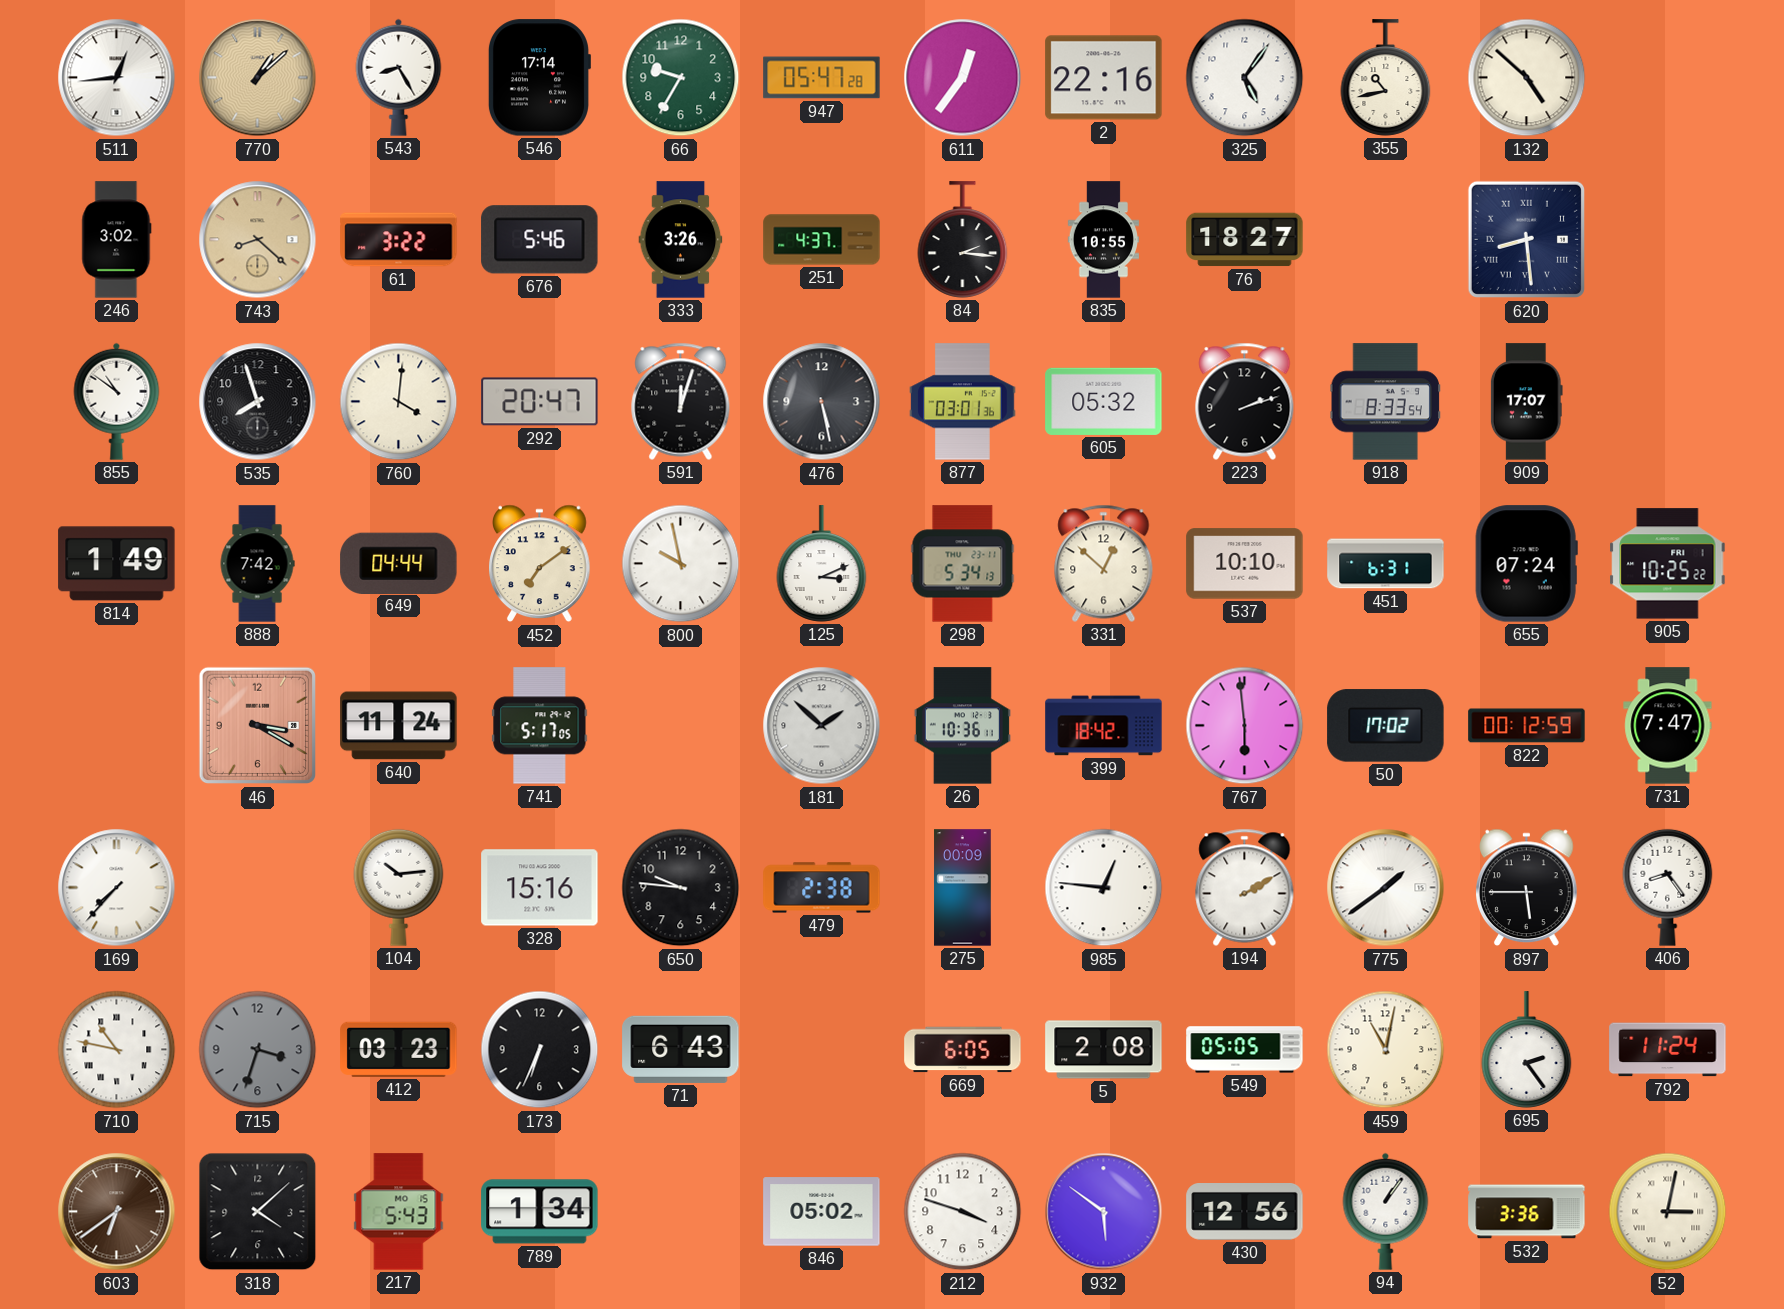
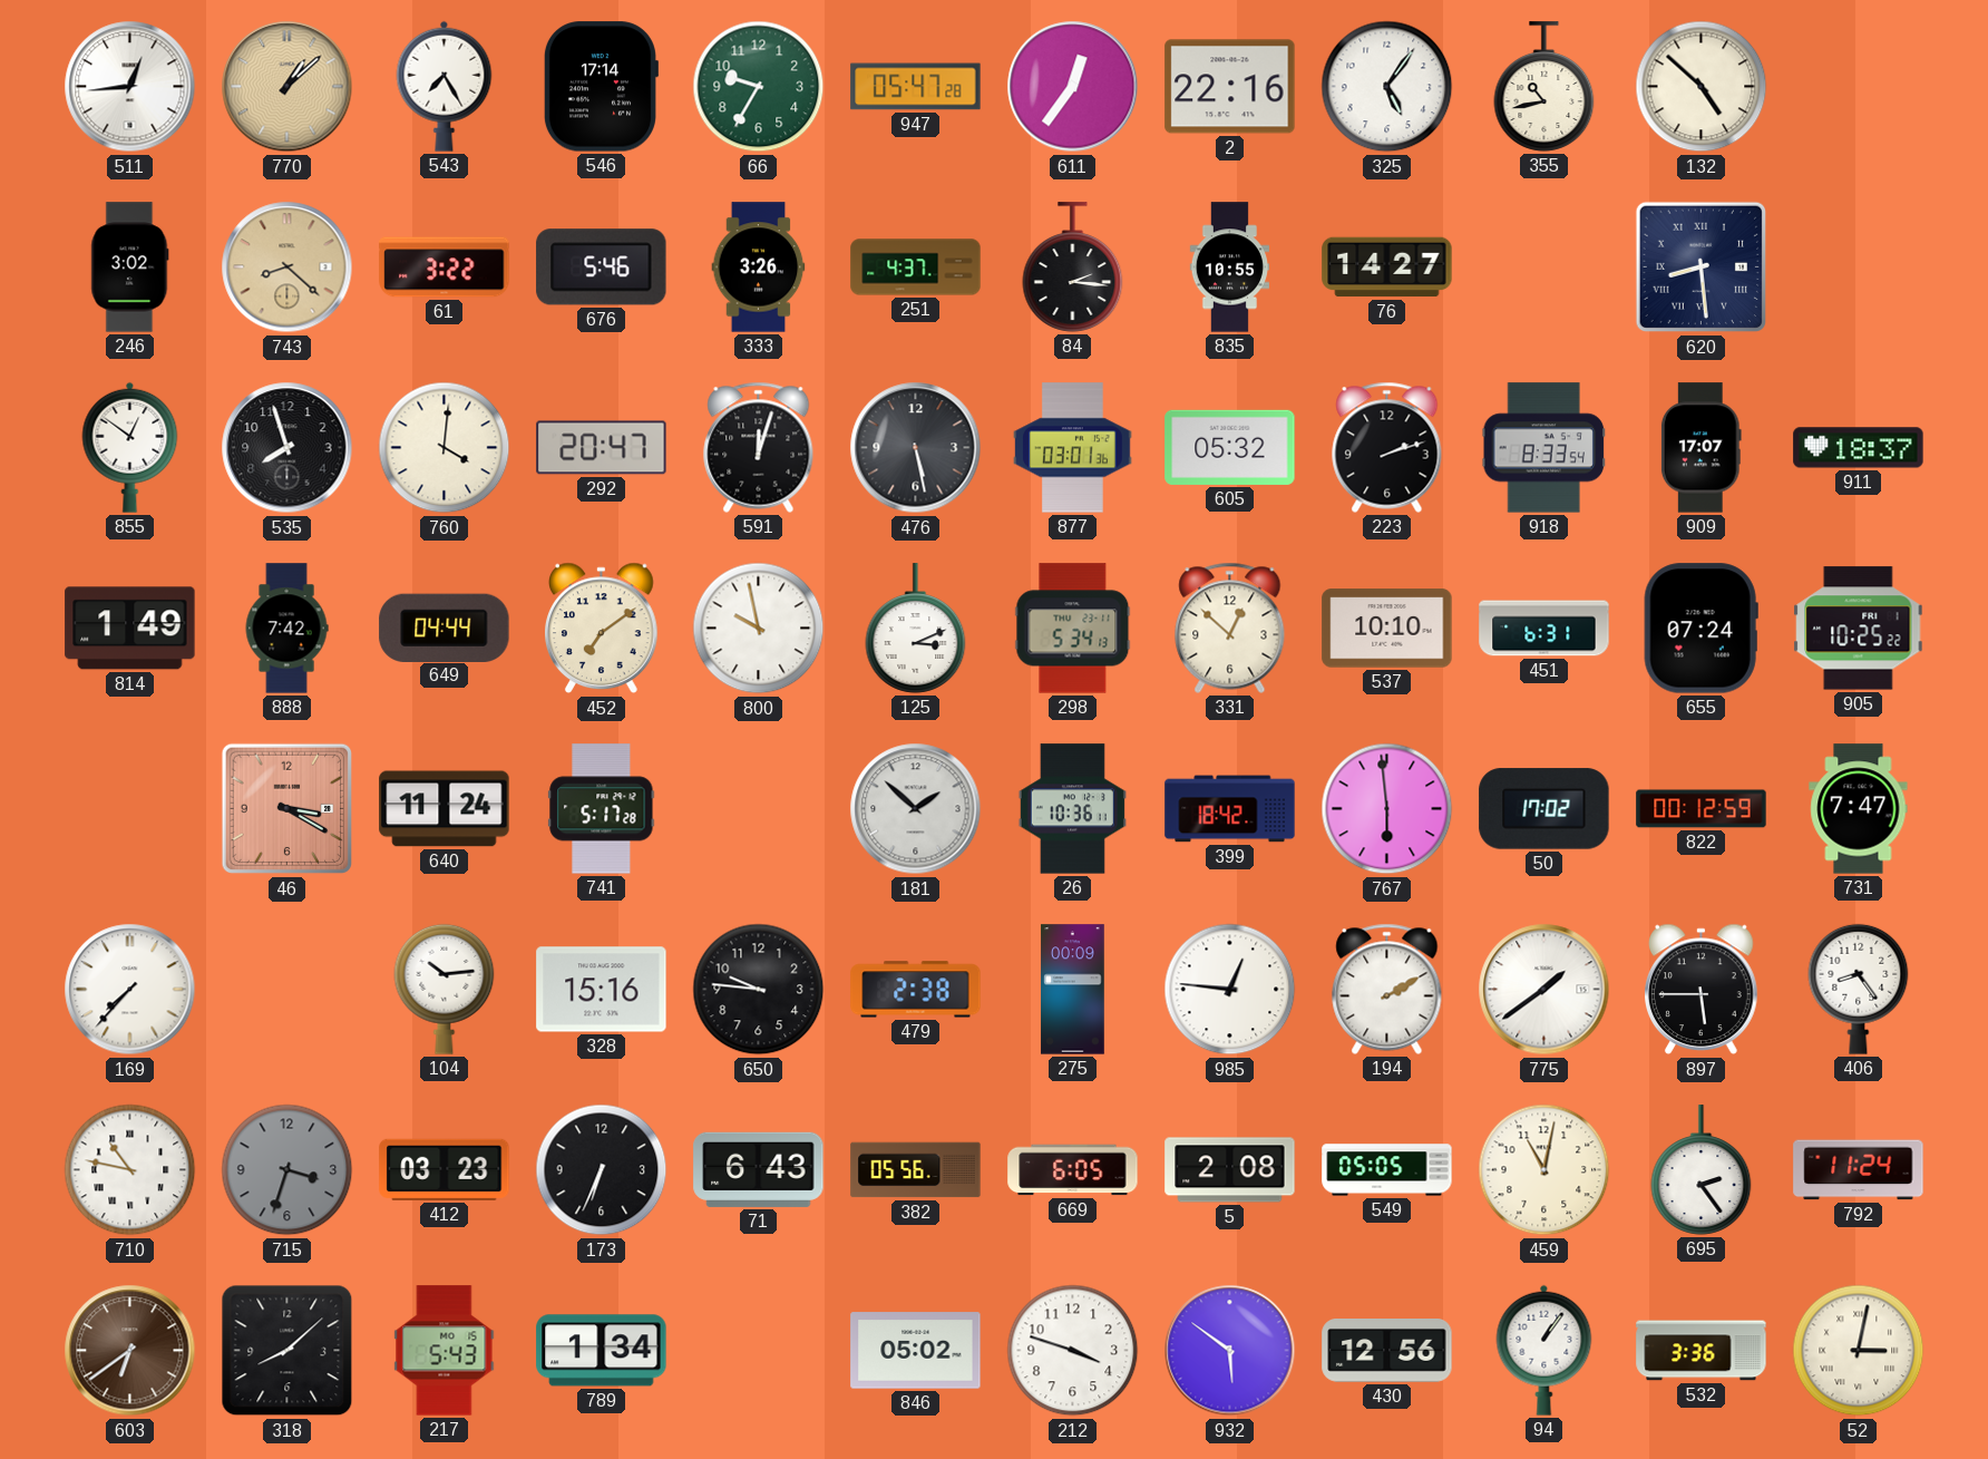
543: 8:25 -> 7:25
76: 18:27 -> 14:27
855: 10:51 -> 12:51
911: none -> 18:37
741: 5:17:05 -> 5:17:28
382: none -> 05:56
318: 4:08 -> 8:08
